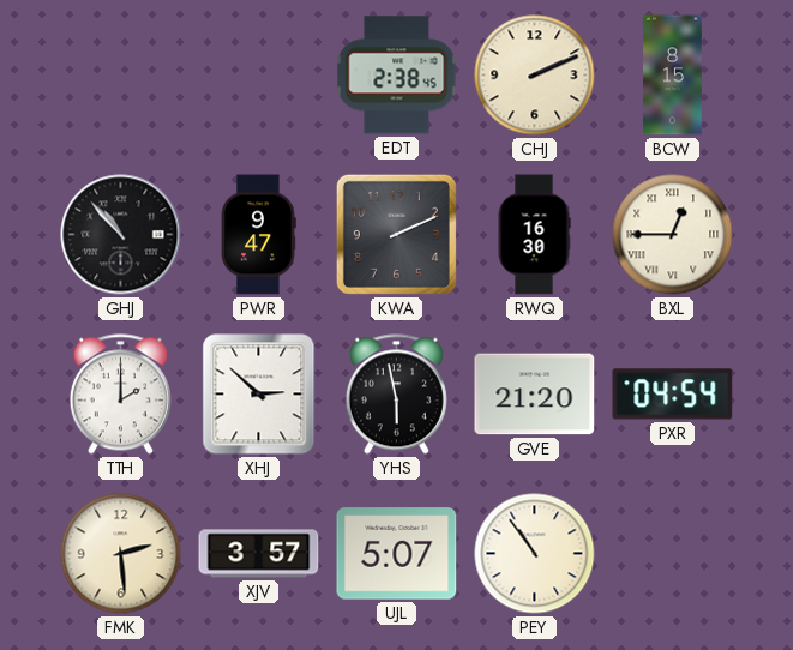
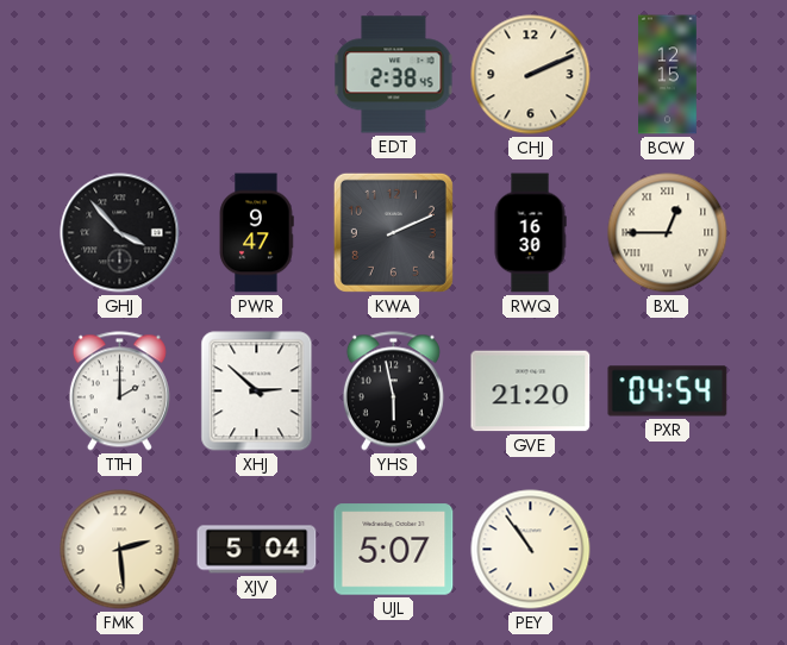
BCW: 8:15 -> 12:15
GHJ: 10:53 -> 3:53
XJV: 3:57 -> 5:04
